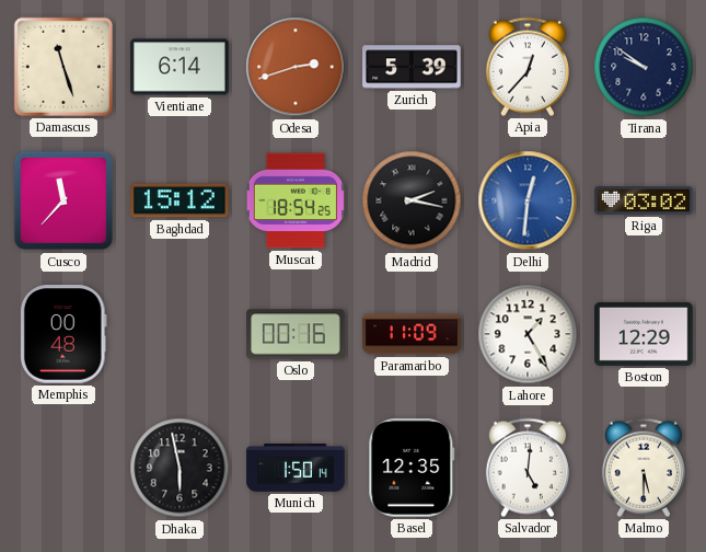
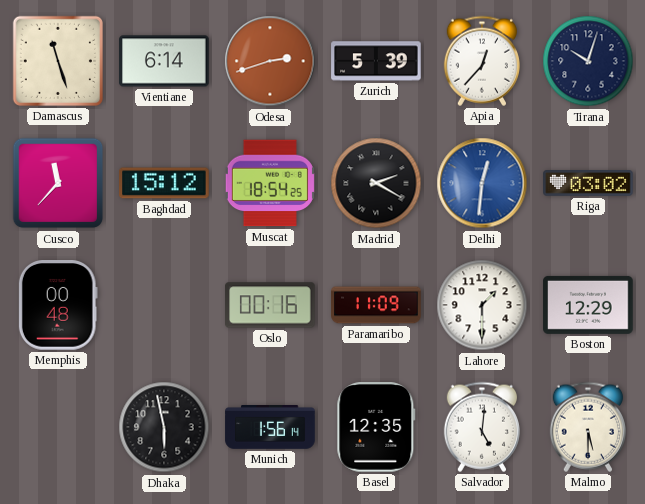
Tirana: 9:51 -> 10:03
Madrid: 2:17 -> 2:20
Lahore: 1:25 -> 1:30
Munich: 1:50 -> 1:56
